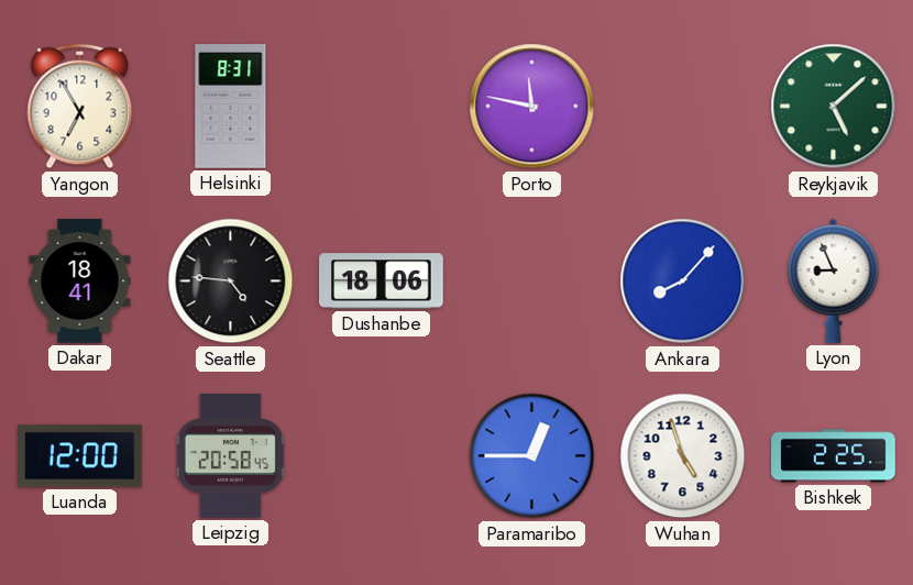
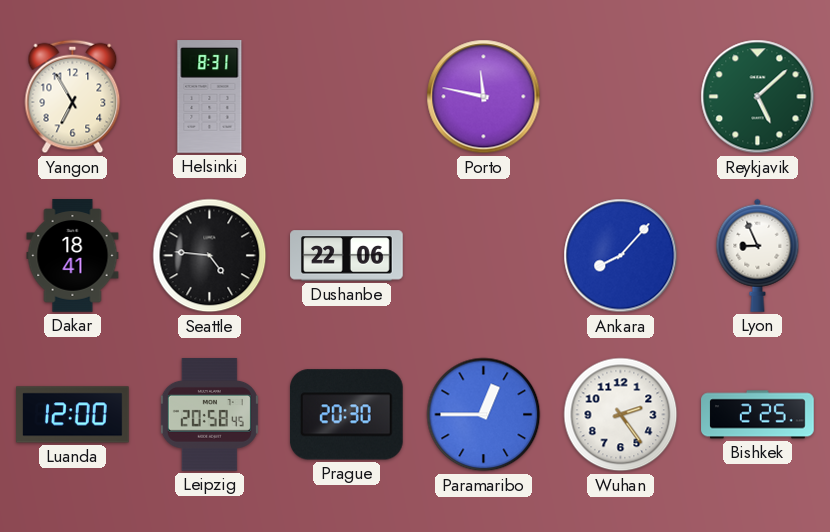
Dushanbe: 18:06 -> 22:06
Prague: none -> 20:30
Wuhan: 4:57 -> 2:24
